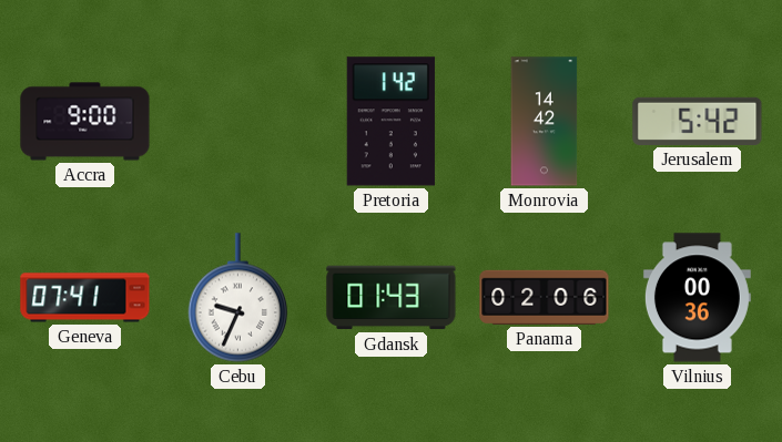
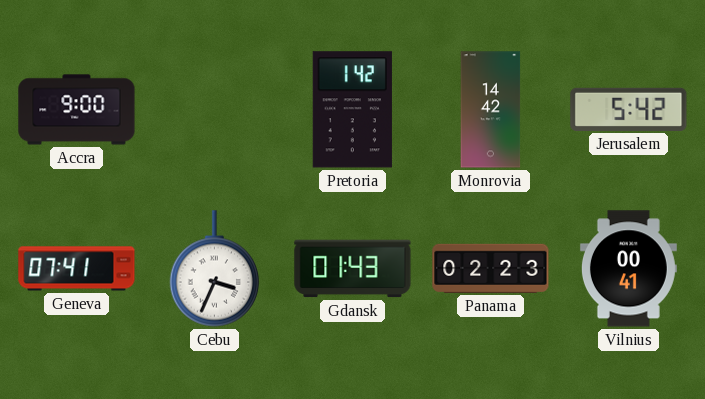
Cebu: 9:34 -> 3:34
Panama: 02:06 -> 02:23
Vilnius: 00:36 -> 00:41
